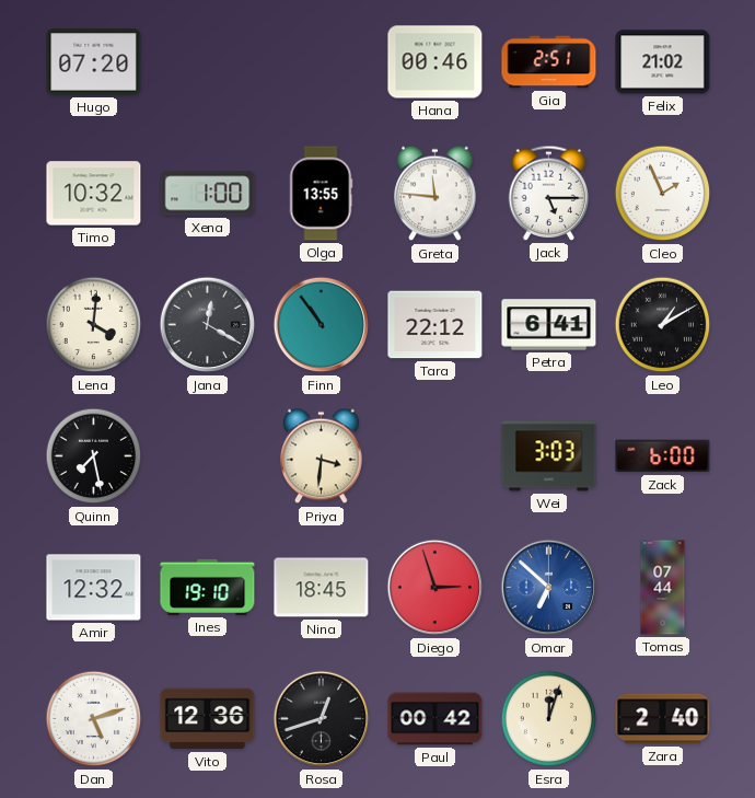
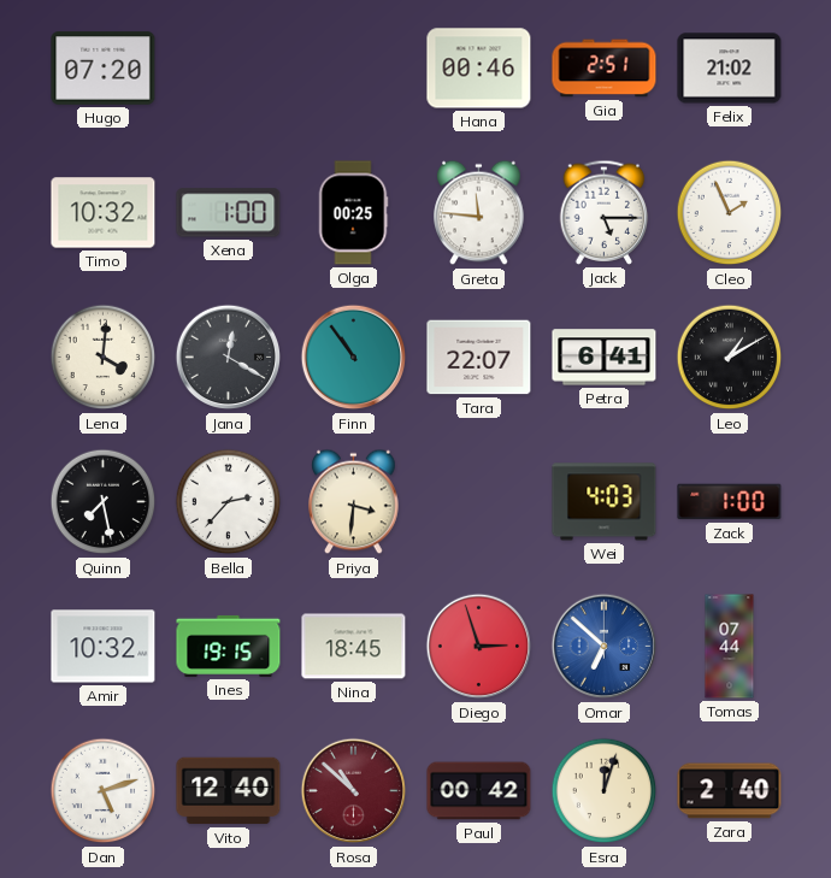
Olga: 13:55 -> 00:25
Tara: 22:12 -> 22:07
Bella: none -> 2:37
Wei: 3:03 -> 4:03
Zack: 6:00 -> 1:00
Amir: 12:32 -> 10:32
Ines: 19:10 -> 19:15
Vito: 12:36 -> 12:40
Rosa: 12:42 -> 10:52
Rosa dial: black -> burgundy
